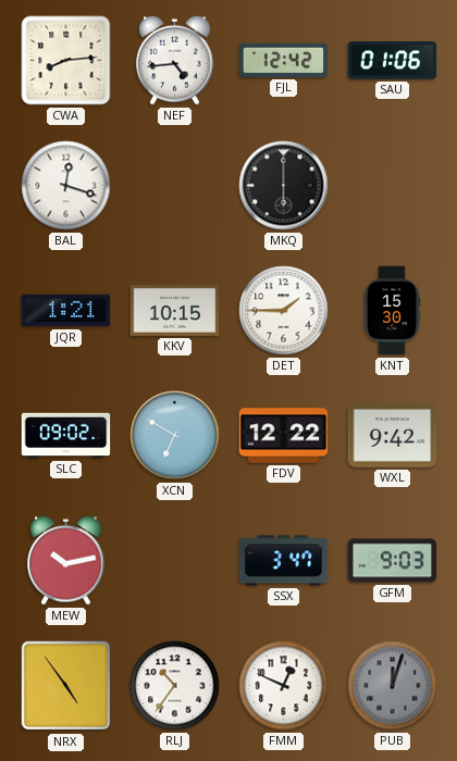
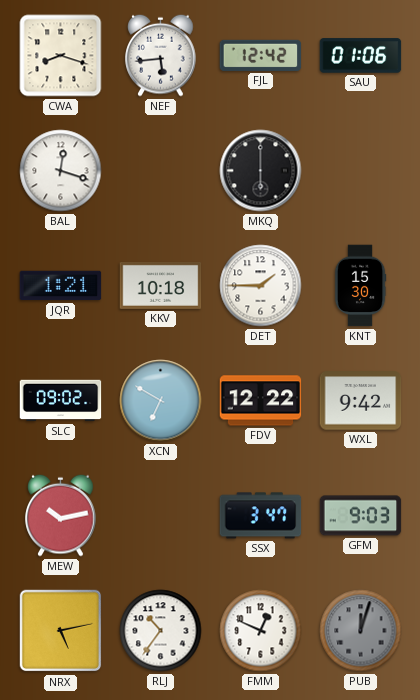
CWA: 8:14 -> 8:18
NEF: 4:44 -> 5:44
KKV: 10:15 -> 10:18
NRX: 4:54 -> 5:13
